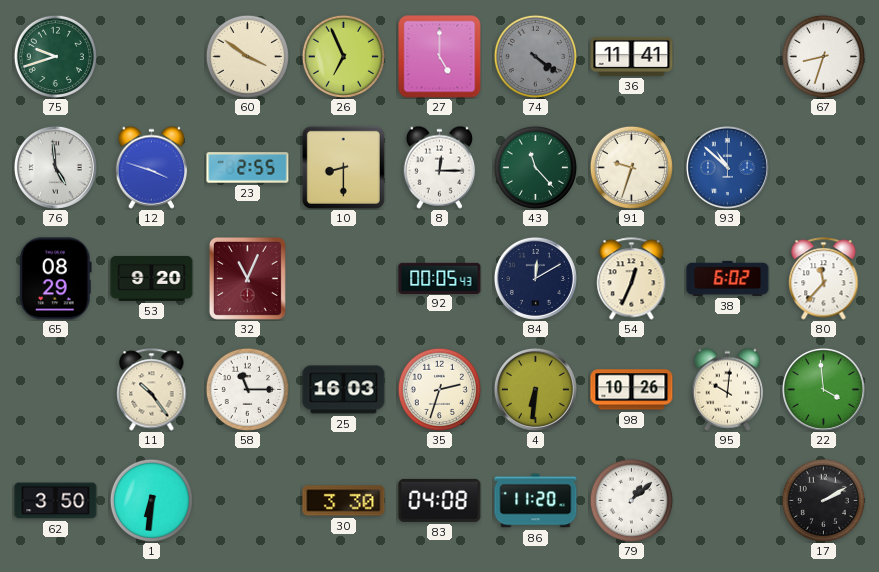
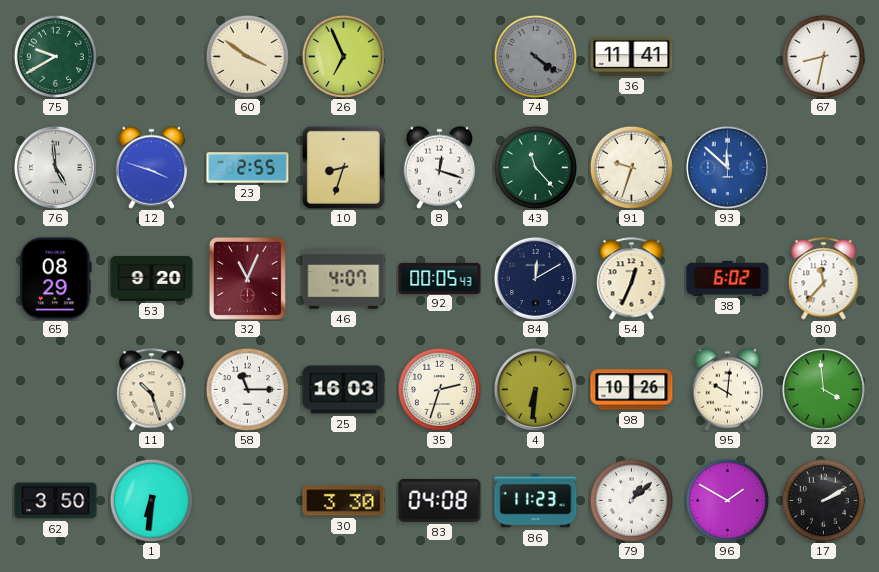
75: 9:42 -> 9:40
27: 5:00 -> none
67: 8:33 -> 8:32
10: 8:30 -> 8:33
8: 12:15 -> 12:18
93: 10:52 -> 11:52
46: none -> 4:07
11: 10:24 -> 10:27
86: 11:20 -> 11:23
96: none -> 1:50
